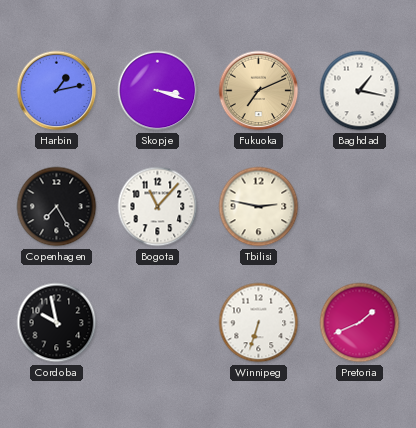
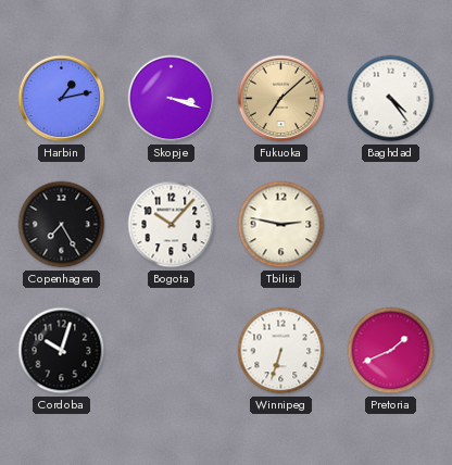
Fukuoka: 7:11 -> 7:08
Baghdad: 1:17 -> 4:24
Bogota: 11:07 -> 10:07
Cordoba: 9:58 -> 10:03
